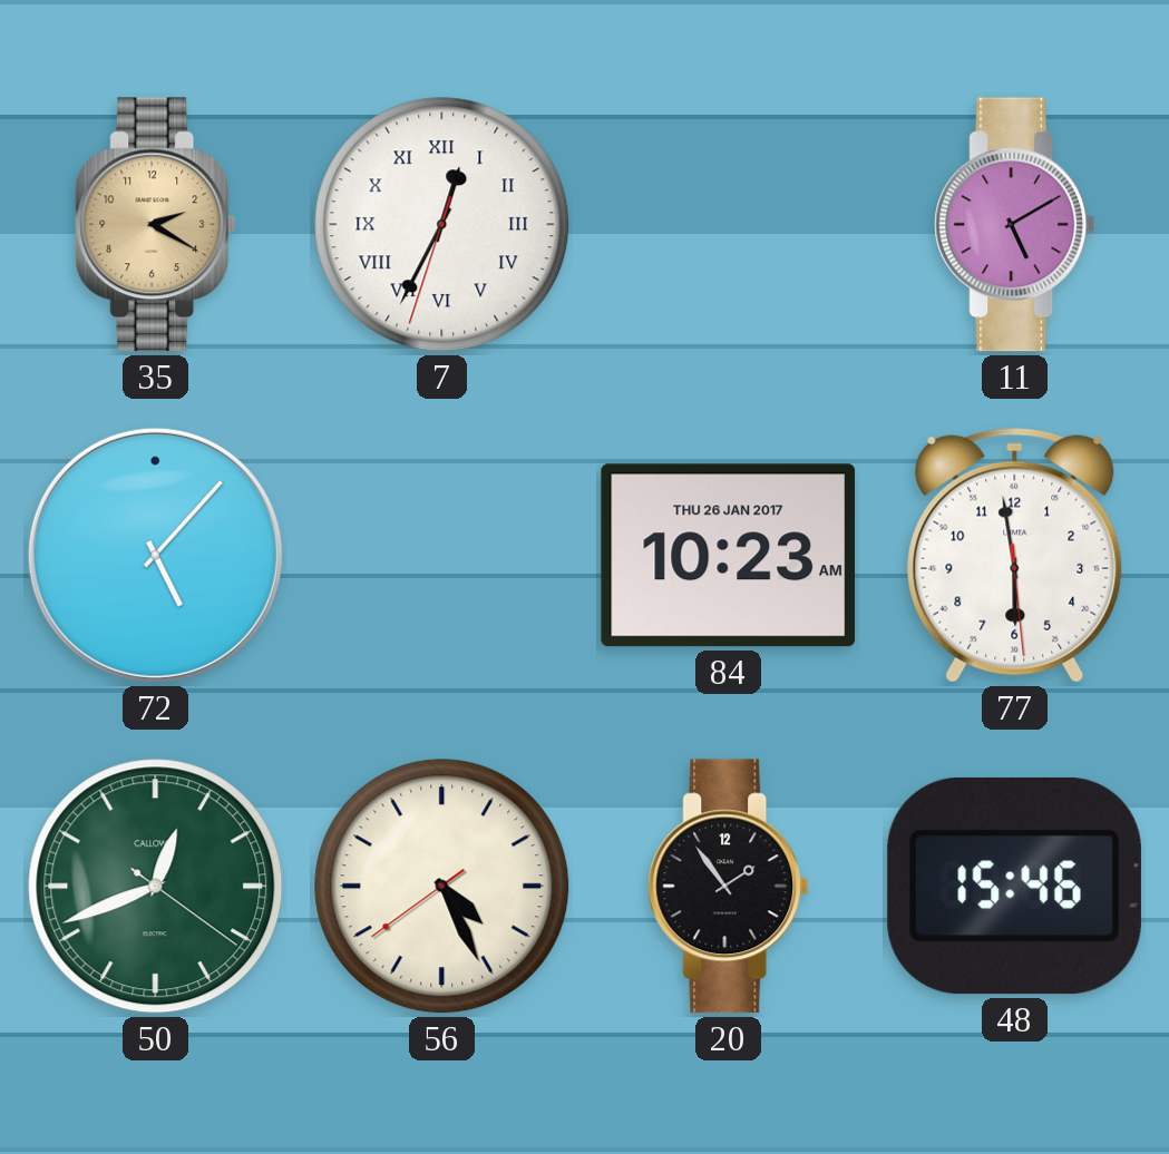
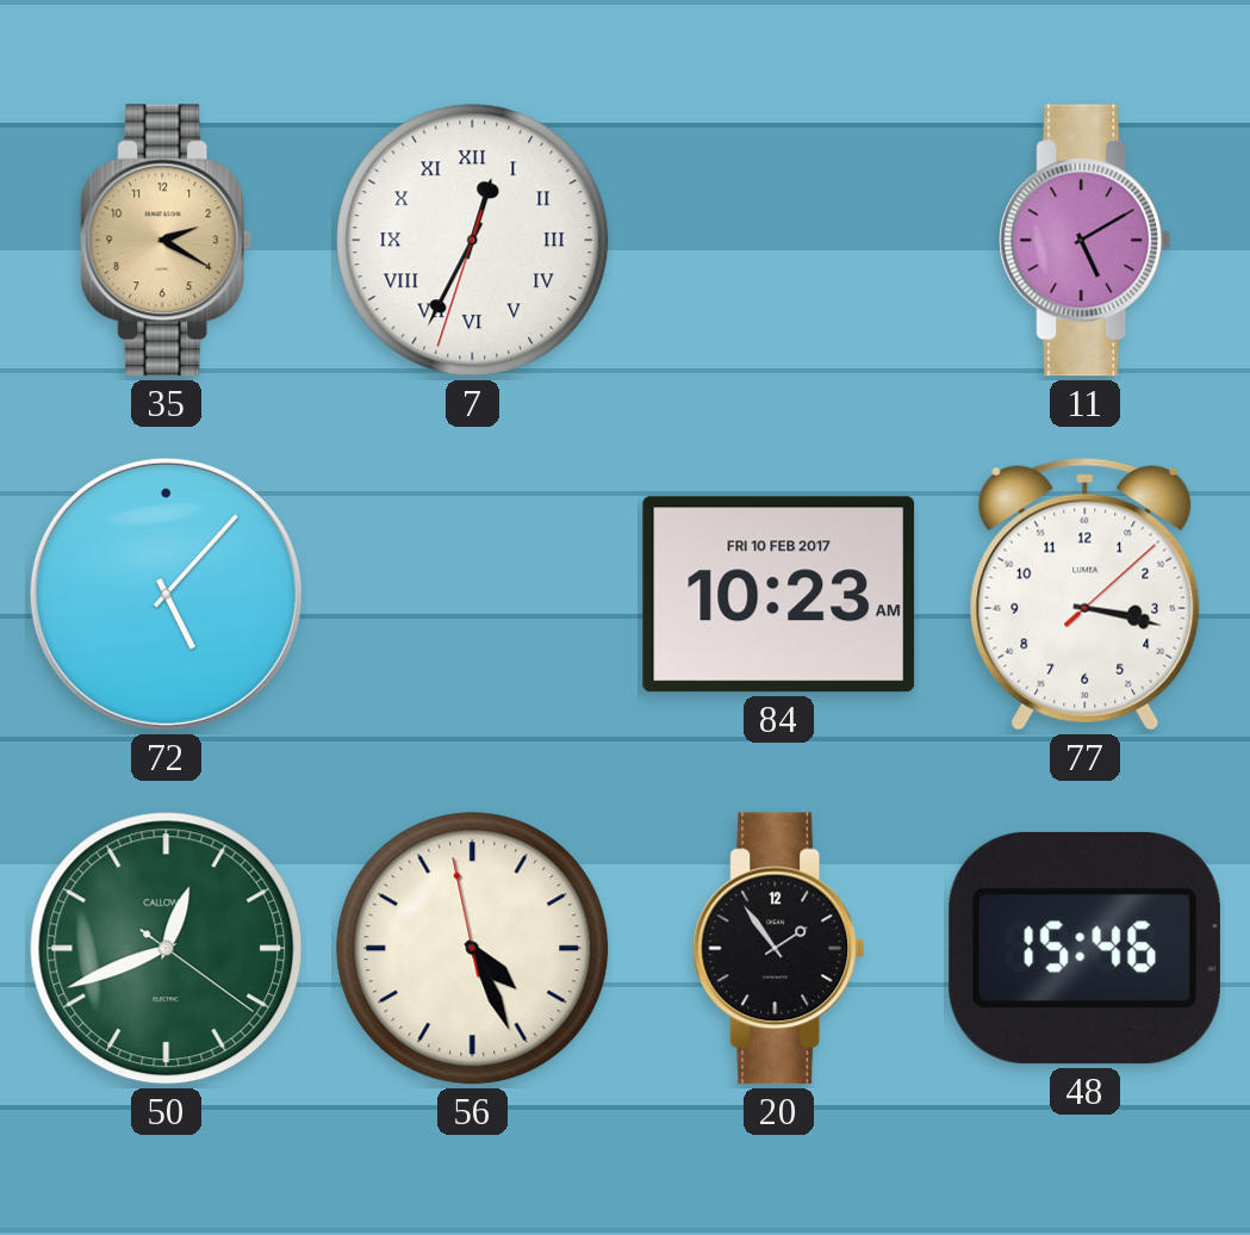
84 date: THU 26 JAN 2017 -> FRI 10 FEB 2017
77: 5:58 -> 3:17
56: 4:25:39 -> 4:25:58
